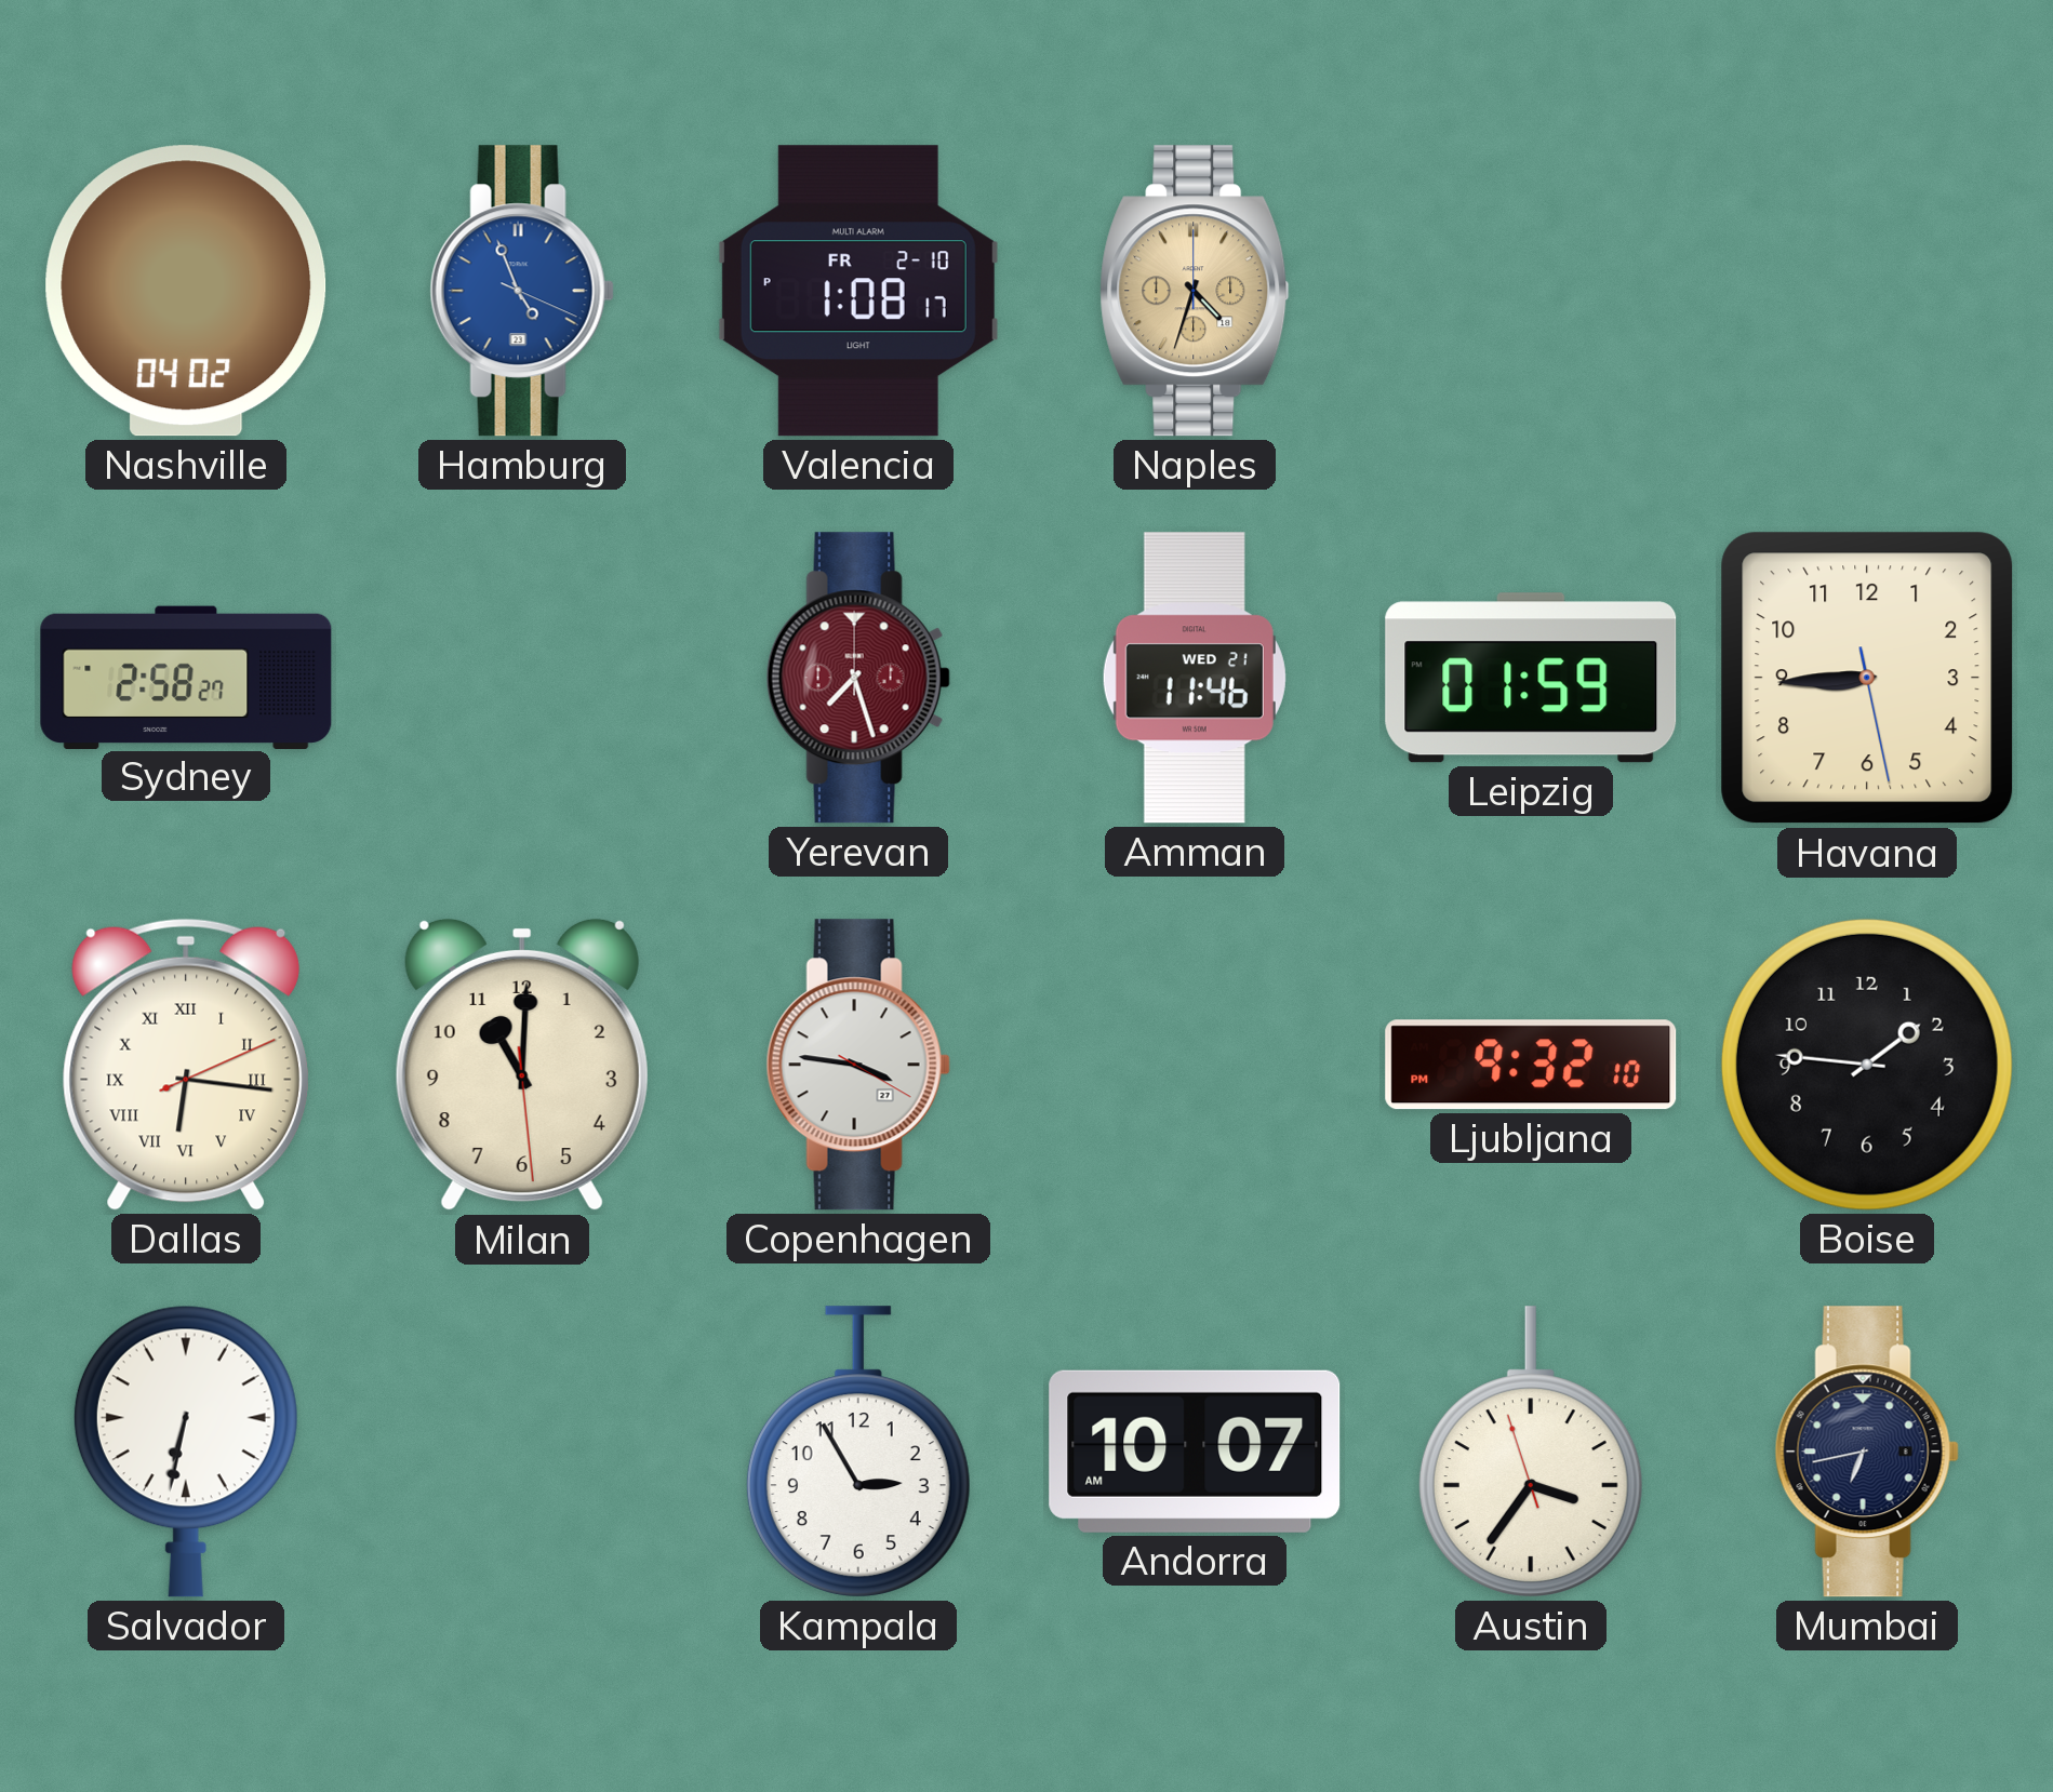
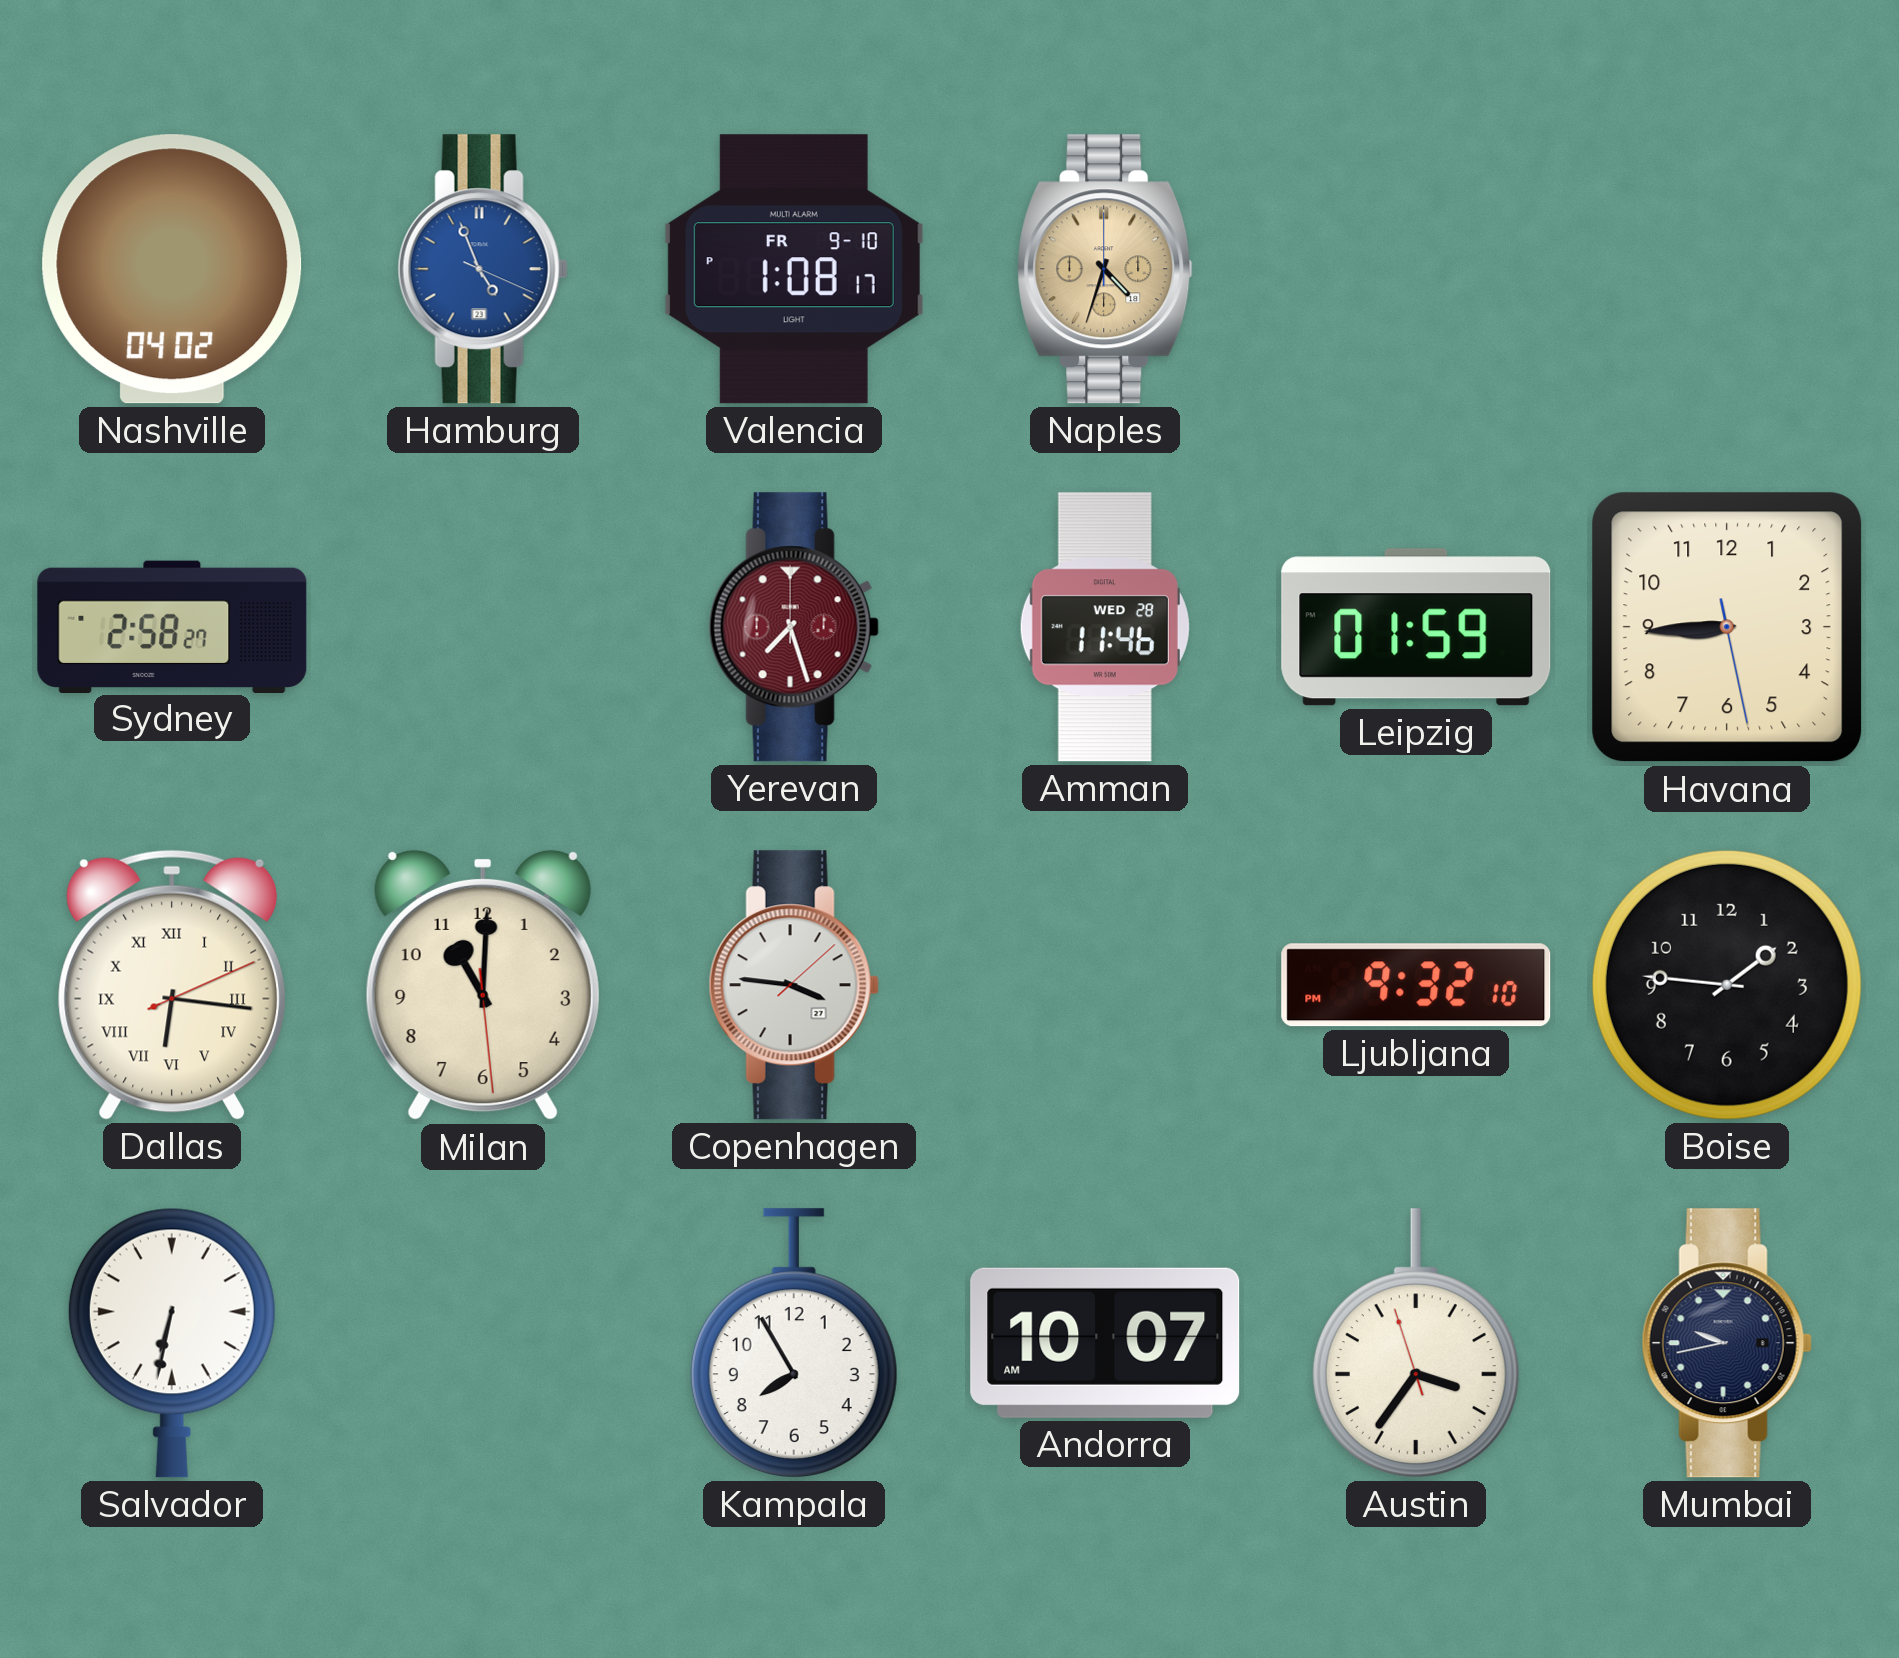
Valencia date: FR 2-10 -> FR 9-10
Amman date: WED 21 -> WED 28
Copenhagen: 3:46:20 -> 3:46:08
Kampala: 2:55 -> 7:55
Mumbai: 6:43 -> 9:43
